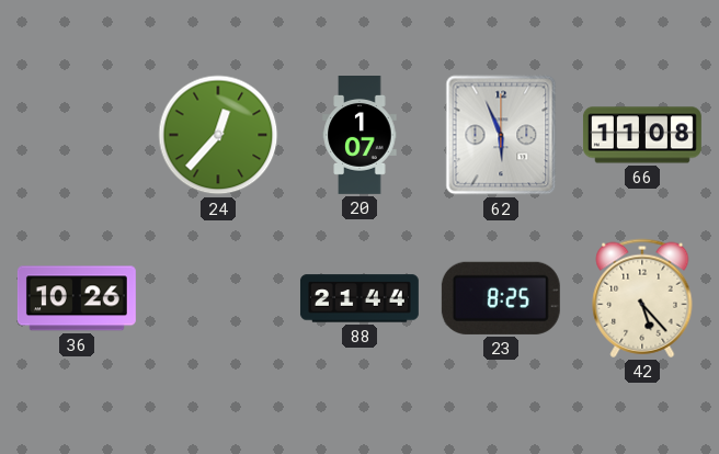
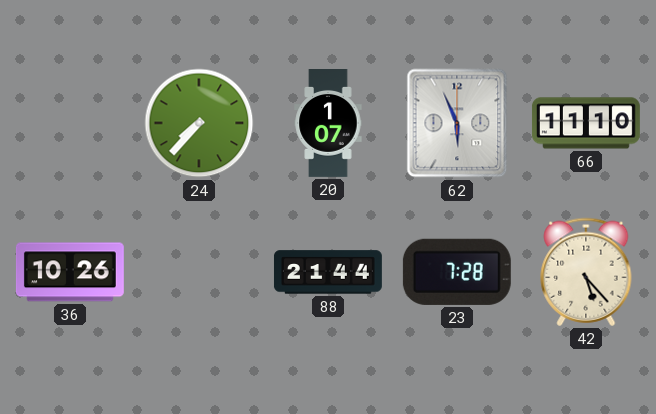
24: 12:37 -> 7:37
66: 11:08 -> 11:10
23: 8:25 -> 7:28
